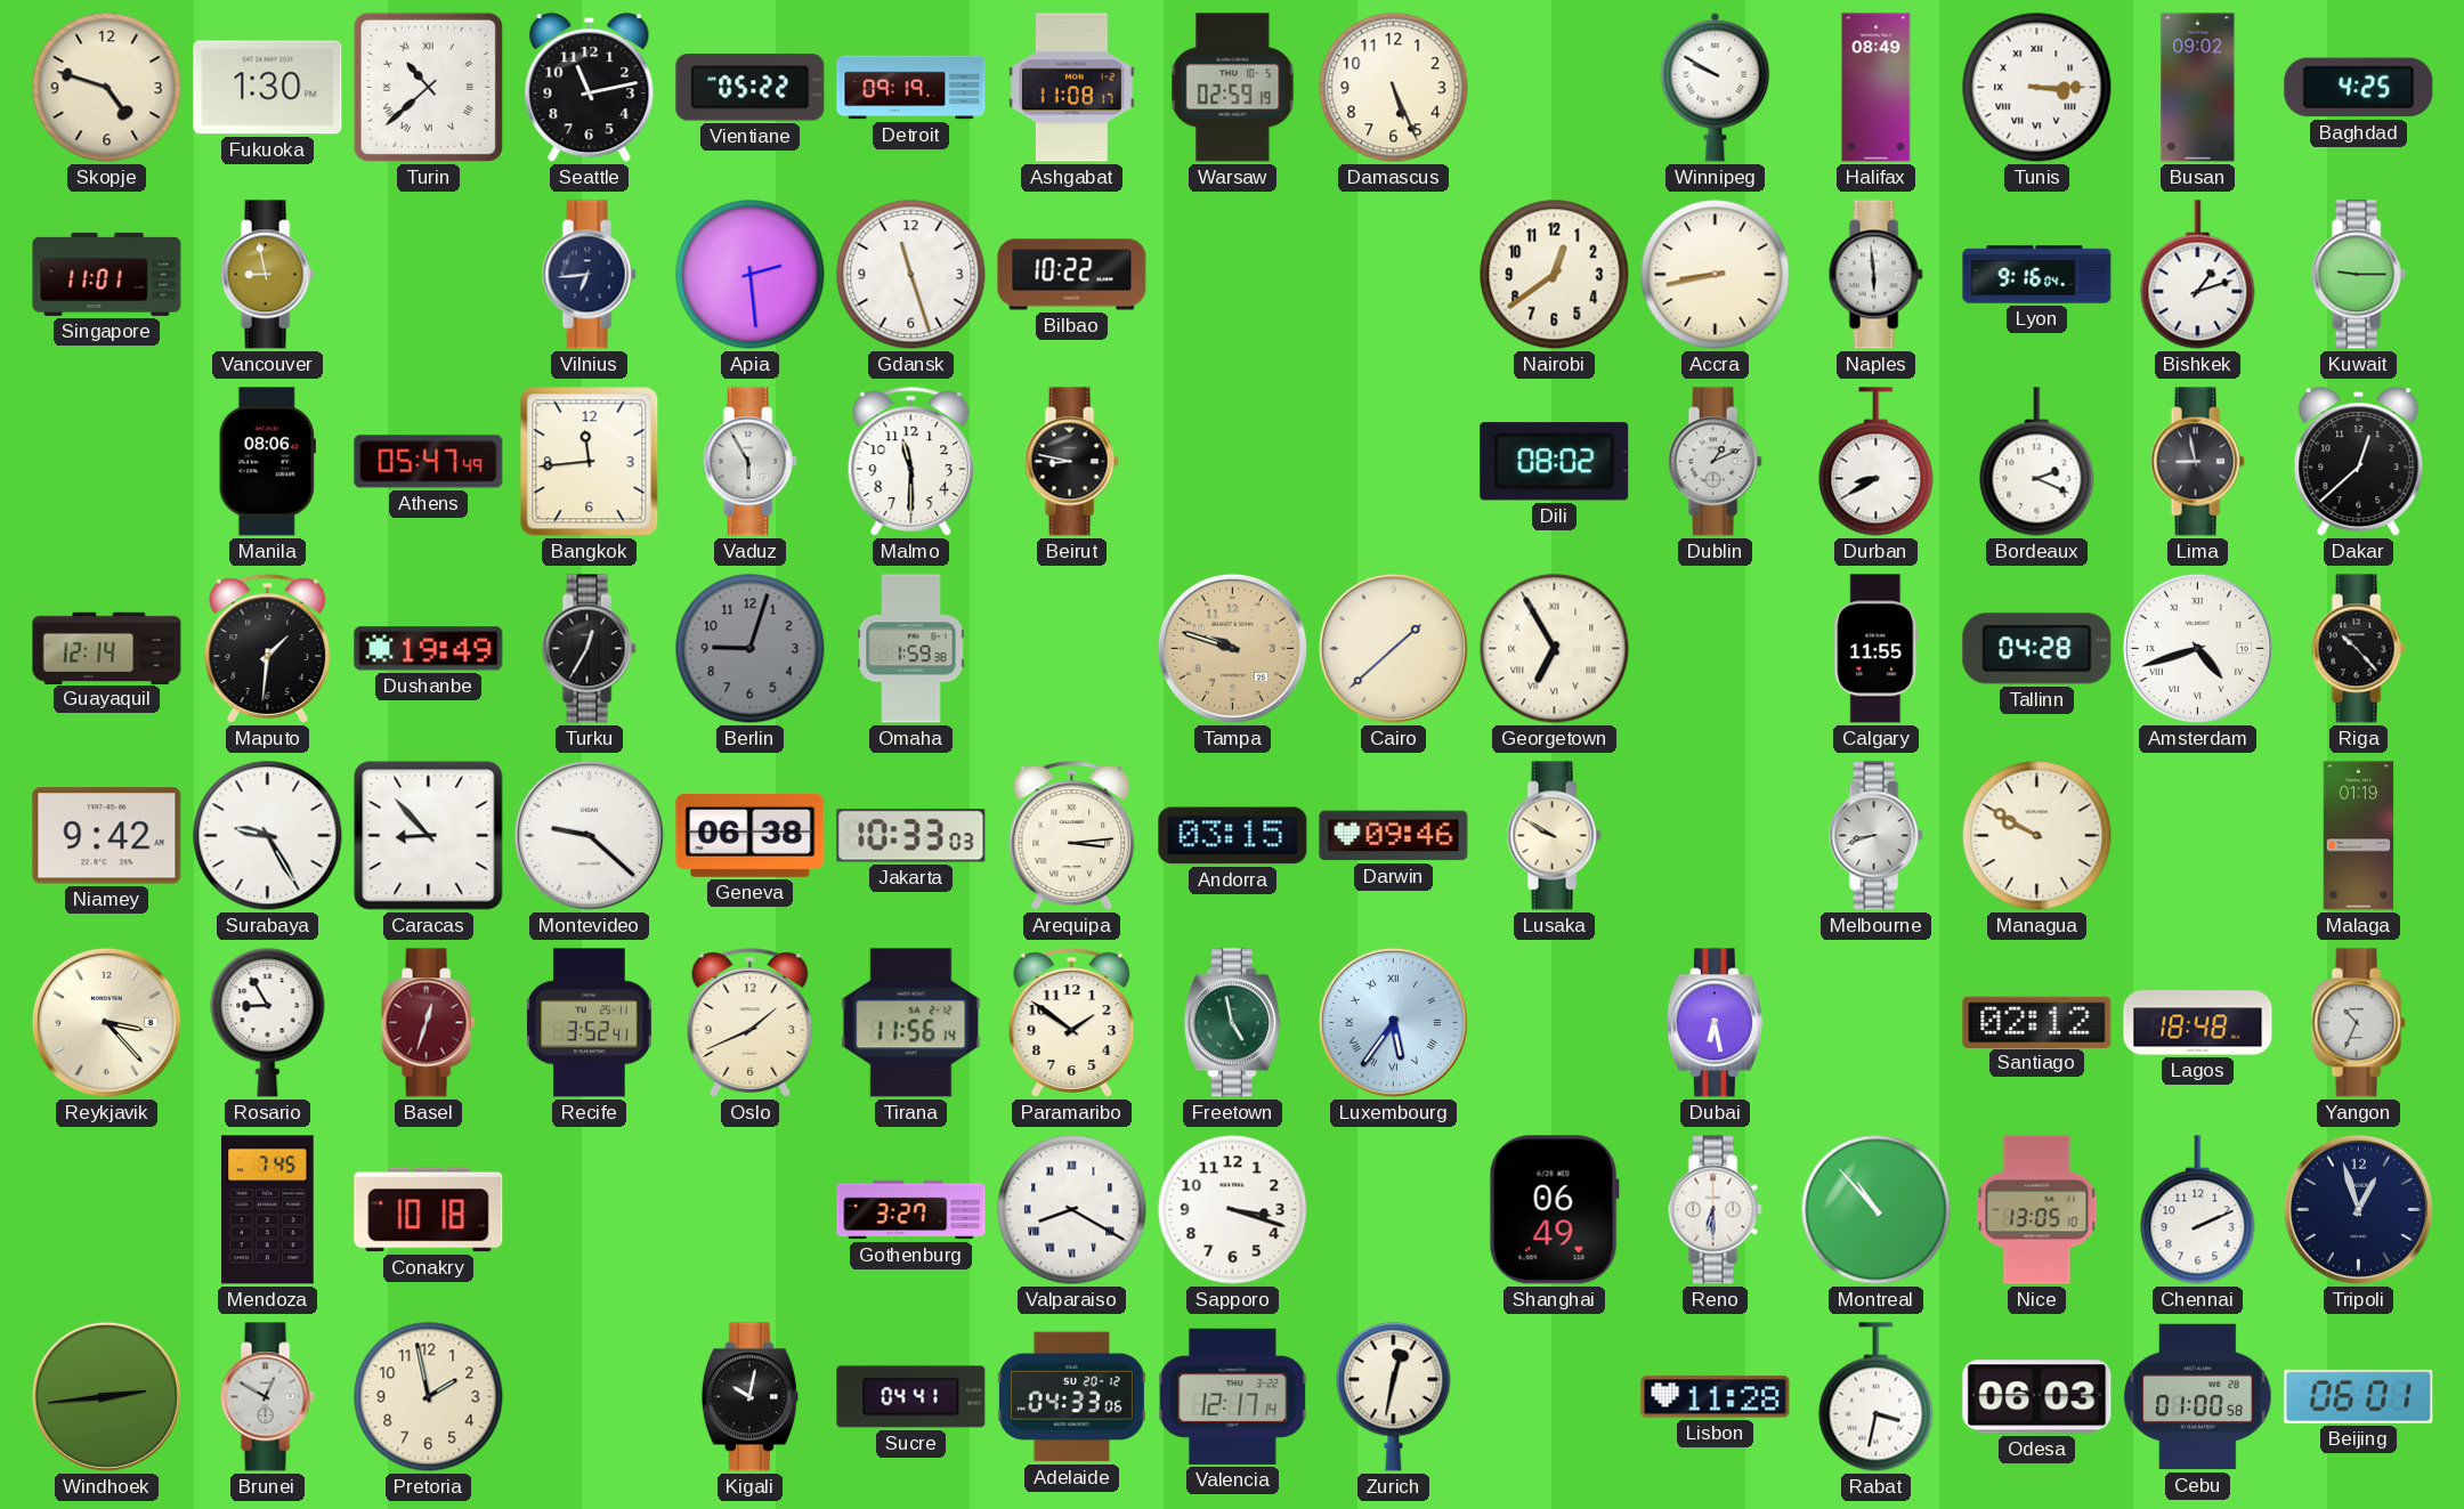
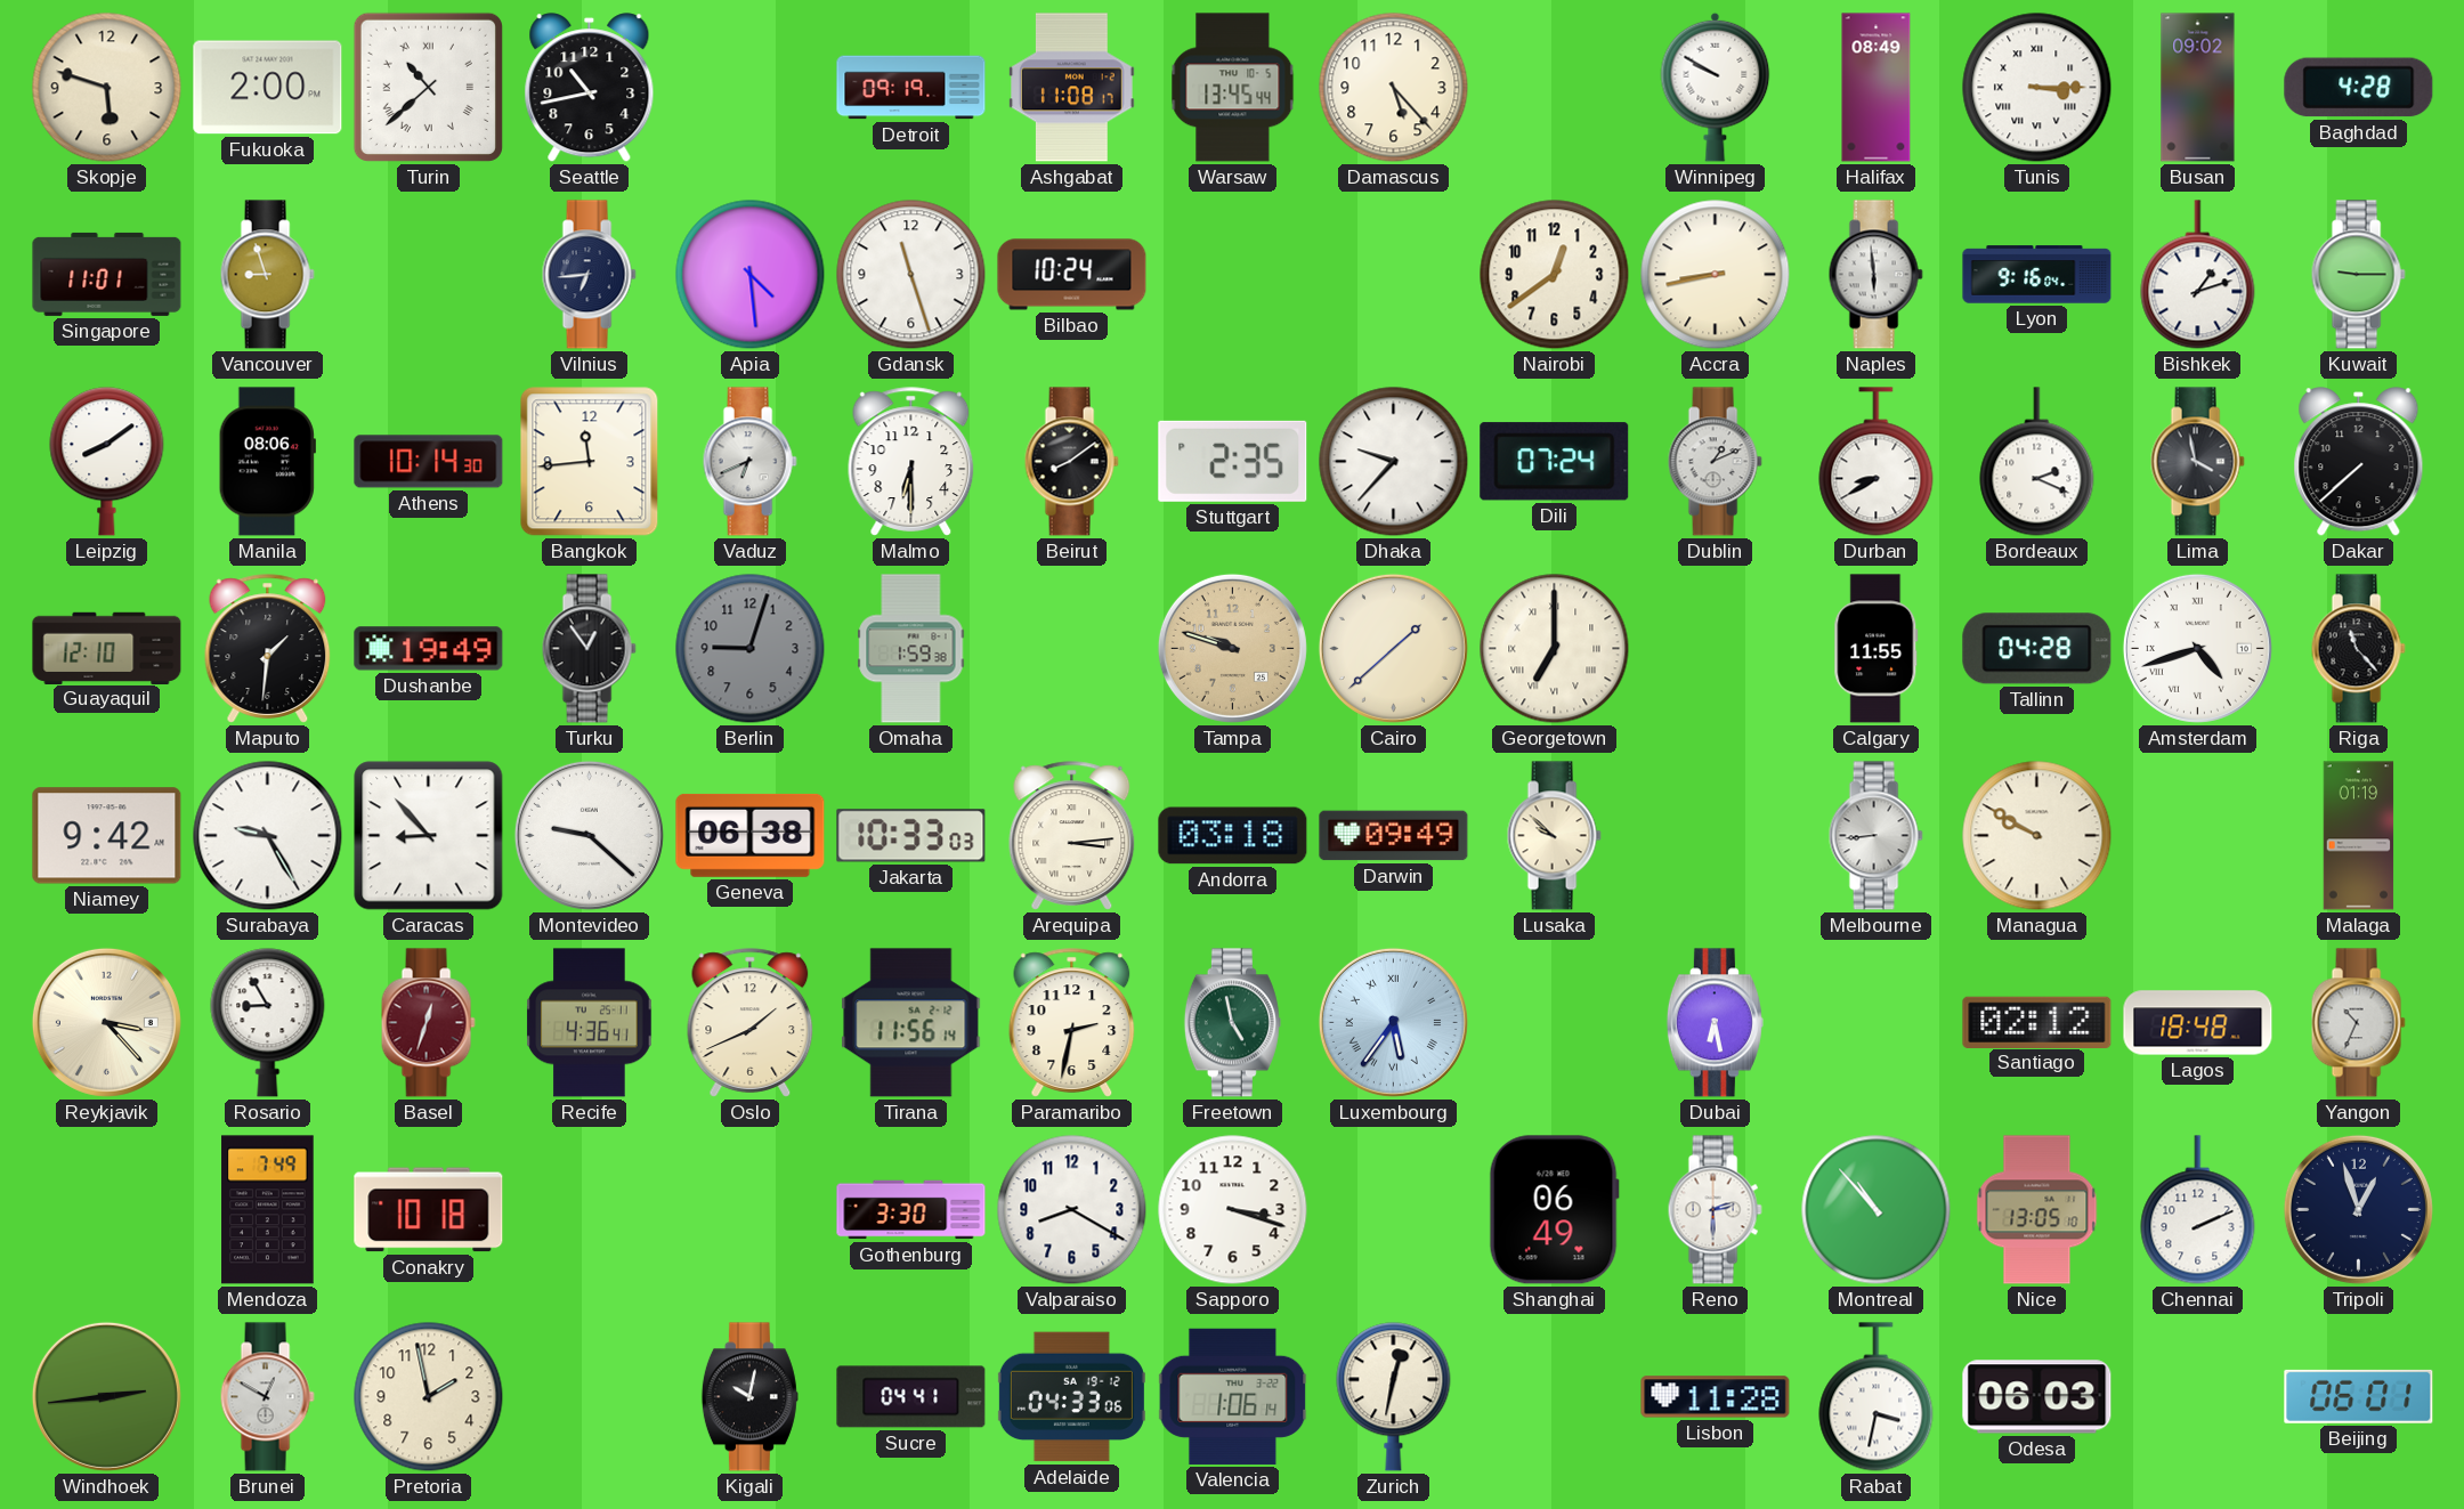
Skopje: 4:48 -> 5:48
Fukuoka: 1:30 -> 2:00
Seattle: 11:13 -> 10:43
Vientiane: 05:22 -> none
Warsaw: 02:59 -> 13:45
Damascus: 5:26 -> 5:23
Baghdad: 4:25 -> 4:28
Vancouver: 8:58 -> 8:57
Apia: 2:29 -> 4:29
Bilbao: 10:22 -> 10:24
Leipzig: none -> 8:09
Athens: 05:47 -> 10:14
Vaduz: 5:55 -> 6:41
Malmo: 11:30 -> 6:30
Beirut: 8:47 -> 8:09
Stuttgart: none -> 2:35
Dhaka: none -> 9:37
Dili: 08:02 -> 07:24
Lima: 8:58 -> 3:58
Dakar: 12:38 -> 7:38
Guayaquil: 12:14 -> 12:10
Turku: 12:35 -> 12:54
Georgetown: 6:55 -> 7:00
Riga: 10:23 -> 11:23
Andorra: 03:15 -> 03:18
Darwin: 09:46 -> 09:49
Lusaka: 9:50 -> 9:52
Melbourne: 8:42 -> 8:44
Recife: 3:52 -> 4:36
Paramaribo: 1:51 -> 2:32
Mendoza: 7:45 -> 7:49
Gothenburg: 3:27 -> 3:30
Valparaiso numerals: Roman -> Arabic
Reno: 6:30 -> 2:30
Adelaide date: SU 20-12 -> SA 19-12
Valencia: 12:17 -> 1:06
Cebu: 01:00 -> none
